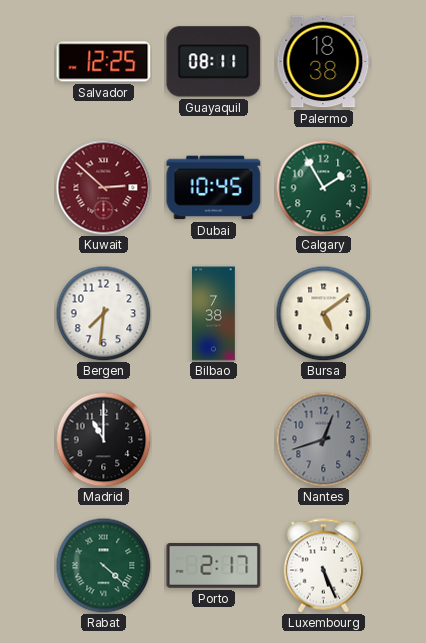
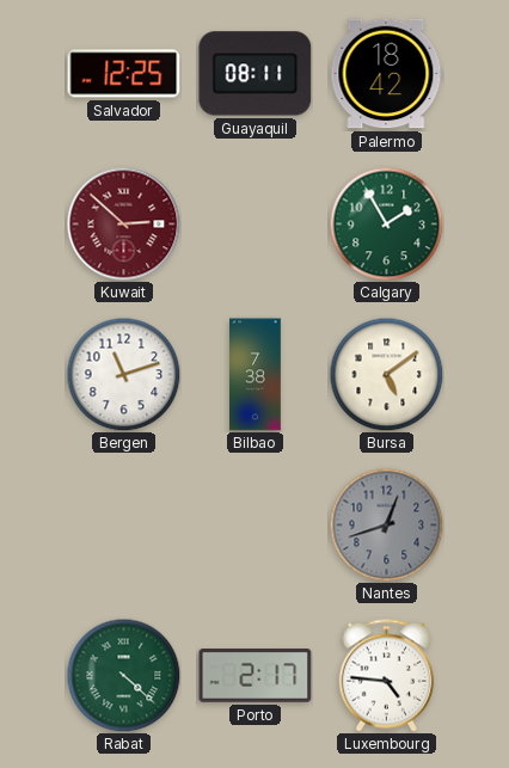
Palermo: 18:38 -> 18:42
Dubai: 10:45 -> none
Bergen: 7:31 -> 11:12
Madrid: 11:00 -> none
Luxembourg: 5:26 -> 4:46
